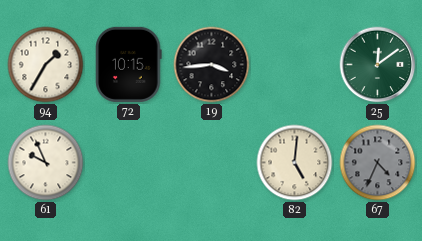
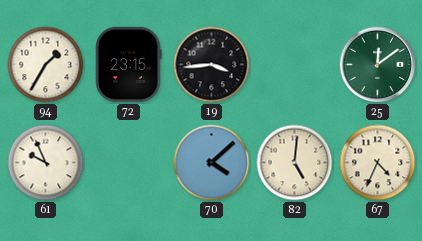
72: 10:15 -> 23:15
70: none -> 4:08
67 dial: grey -> cream
